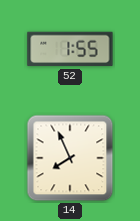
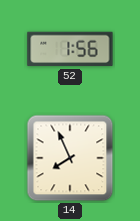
52: 1:55 -> 1:56
